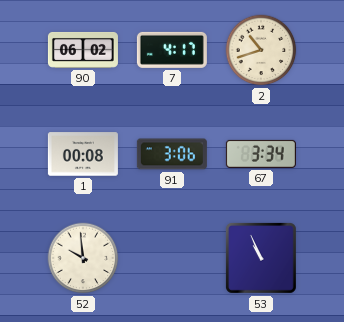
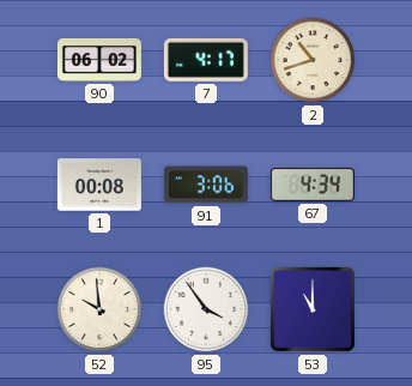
67: 3:34 -> 4:34
95: none -> 3:54
53: 10:56 -> 11:00
